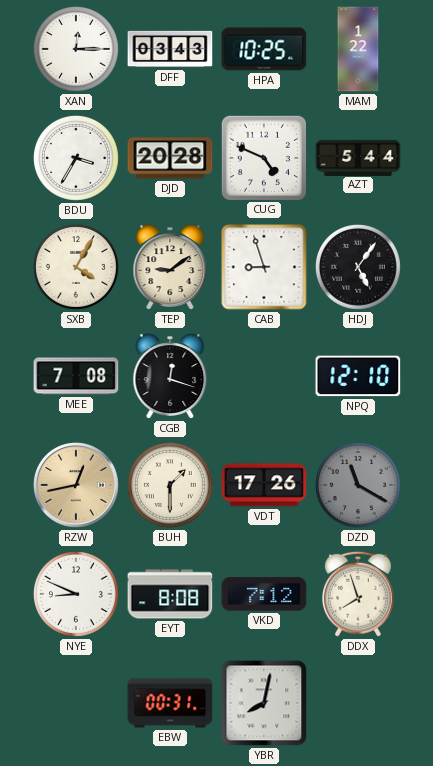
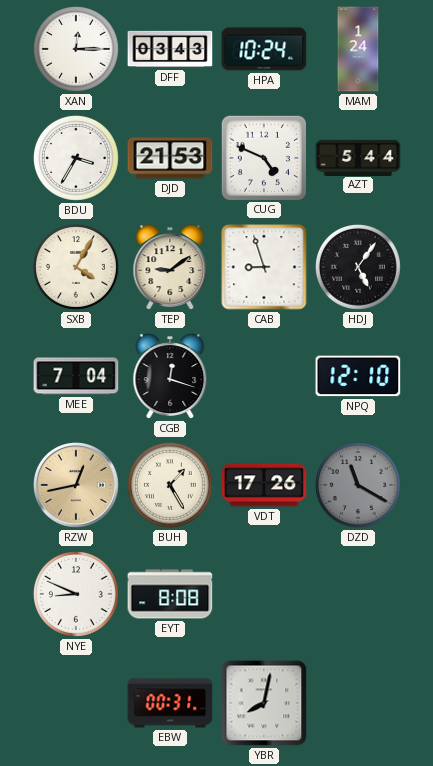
HPA: 10:25 -> 10:24
MAM: 1:22 -> 1:24
DJD: 20:28 -> 21:53
MEE: 7:08 -> 7:04
BUH: 1:30 -> 1:25
VKD: 7:12 -> none
DDX: 7:57 -> none
